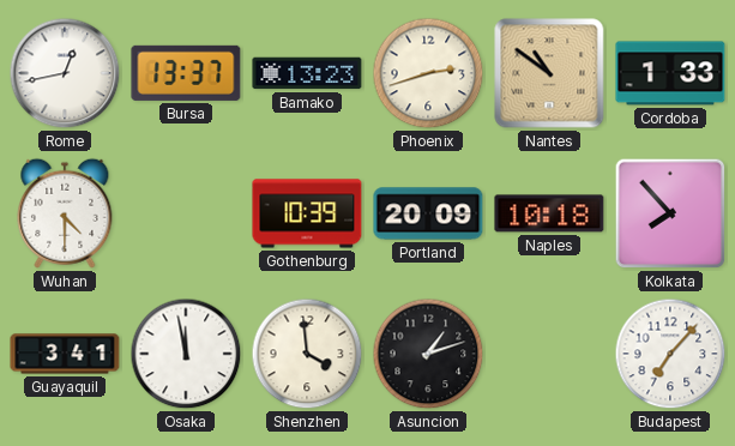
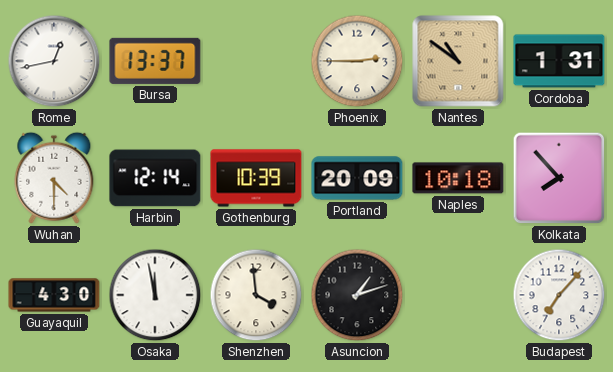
Bamako: 13:23 -> none
Phoenix: 2:42 -> 2:45
Cordoba: 1:33 -> 1:31
Harbin: none -> 12:14
Guayaquil: 3:41 -> 4:30
